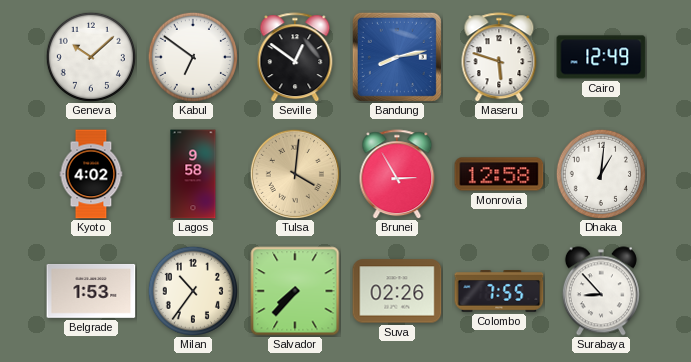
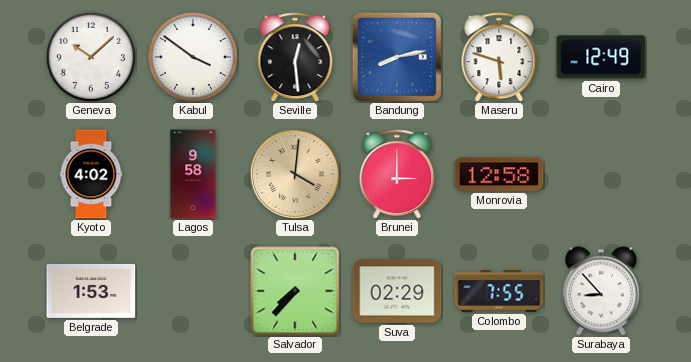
Kabul: 6:51 -> 3:51
Seville: 12:51 -> 12:29
Brunei: 2:55 -> 3:00
Dhaka: 1:01 -> none
Milan: 10:36 -> none
Suva: 02:26 -> 02:29
